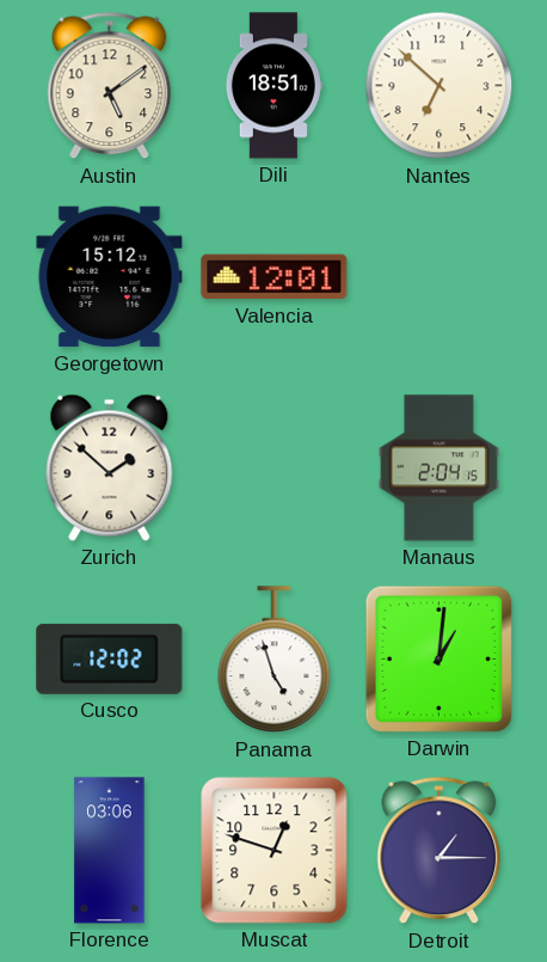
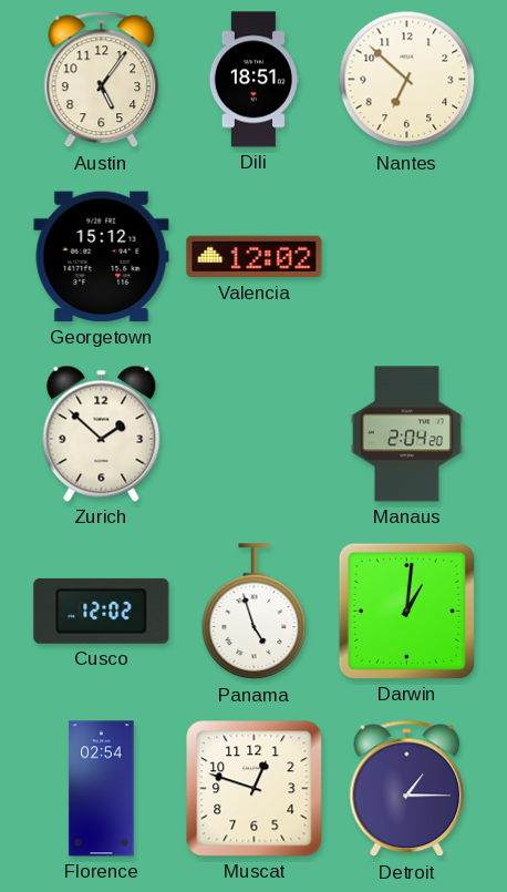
Austin: 5:09 -> 5:06
Valencia: 12:01 -> 12:02
Manaus: 2:04:15 -> 2:04:20
Florence: 03:06 -> 02:54
